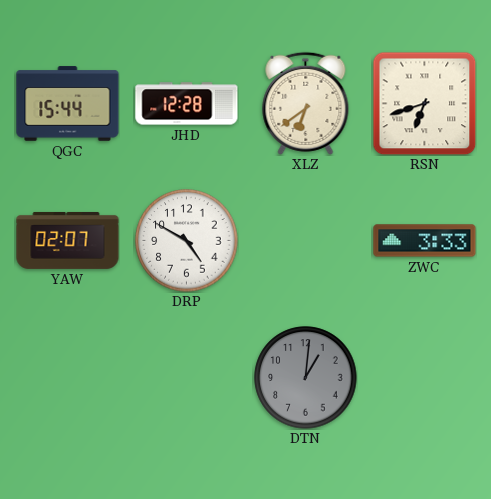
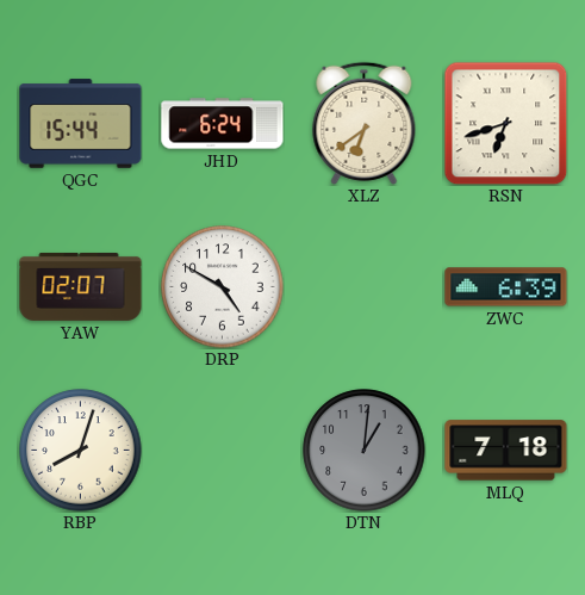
JHD: 12:28 -> 6:24
ZWC: 3:33 -> 6:39
RBP: none -> 8:03
MLQ: none -> 7:18
